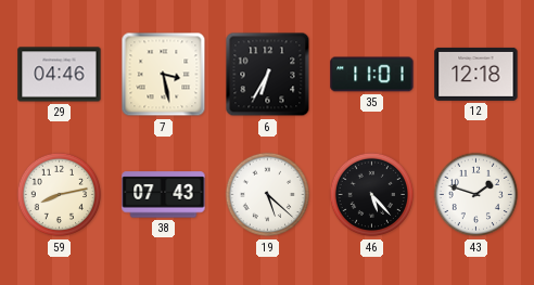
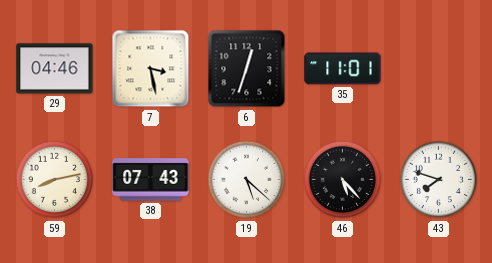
6: 6:35 -> 12:33
12: 12:18 -> none
43: 1:48 -> 7:48
